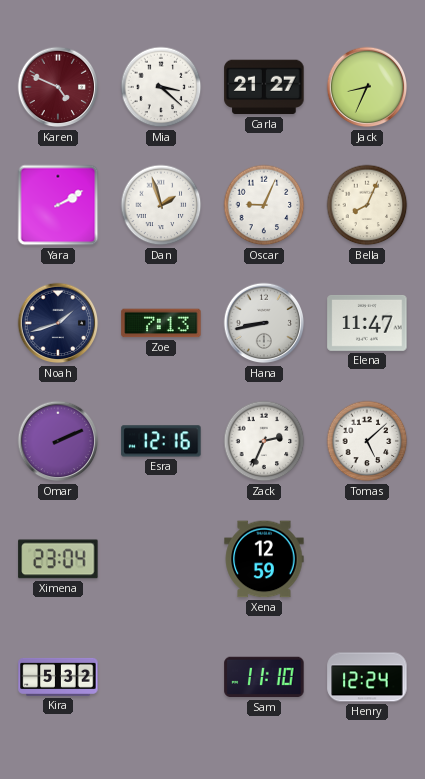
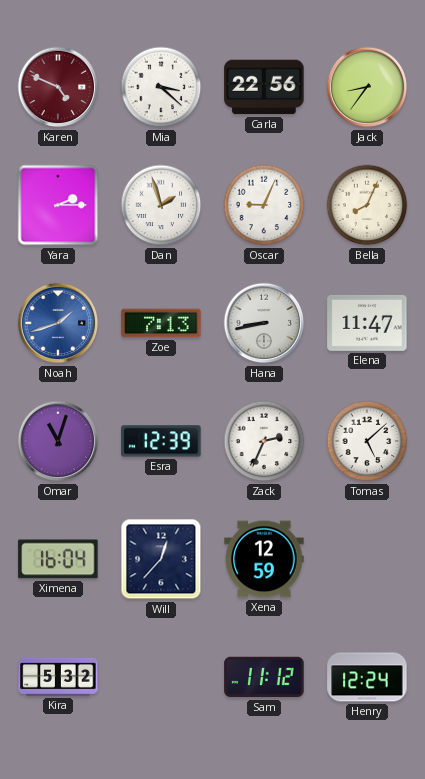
Carla: 21:27 -> 22:56
Jack: 8:34 -> 8:36
Yara: 2:10 -> 2:15
Noah dial: navy -> blue
Omar: 2:11 -> 11:03
Esra: 12:16 -> 12:39
Ximena: 23:04 -> 16:04
Will: none -> 12:37
Sam: 11:10 -> 11:12
